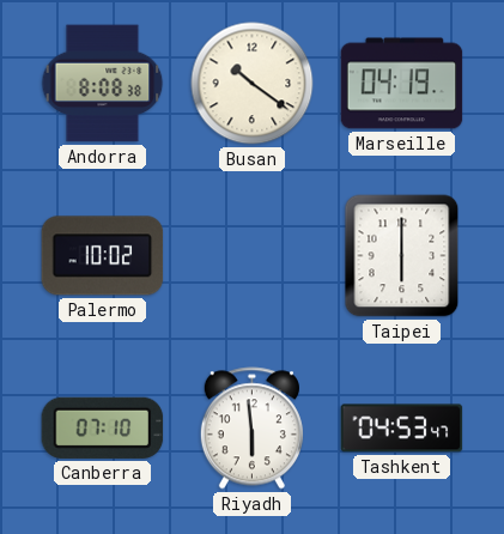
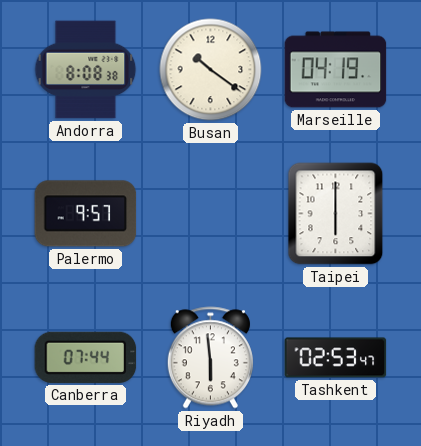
Palermo: 10:02 -> 9:57
Canberra: 07:10 -> 07:44
Tashkent: 04:53 -> 02:53
